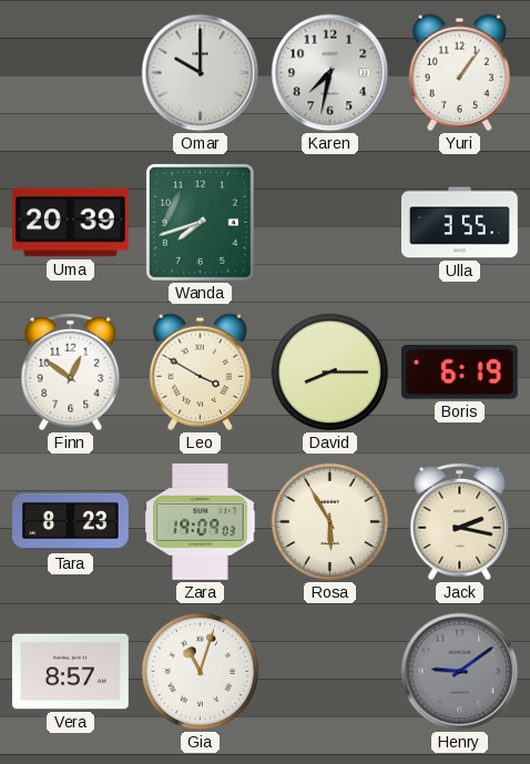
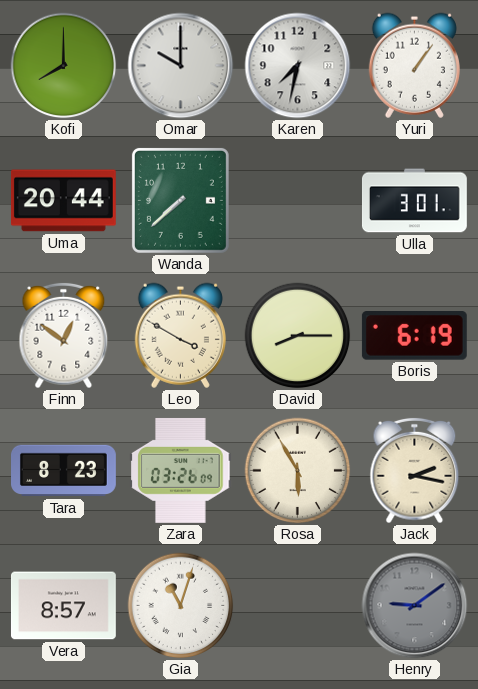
Kofi: none -> 8:00
Uma: 20:39 -> 20:44
Wanda: 7:42 -> 7:38
Ulla: 3:55 -> 3:01
Zara: 19:09 -> 03:26
